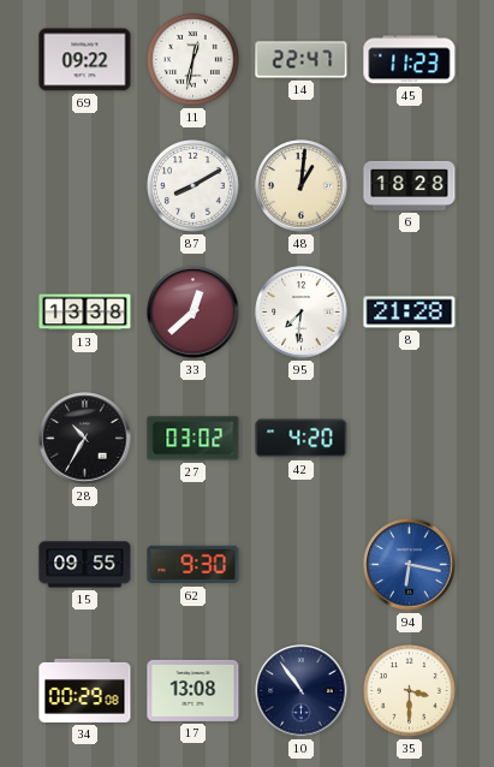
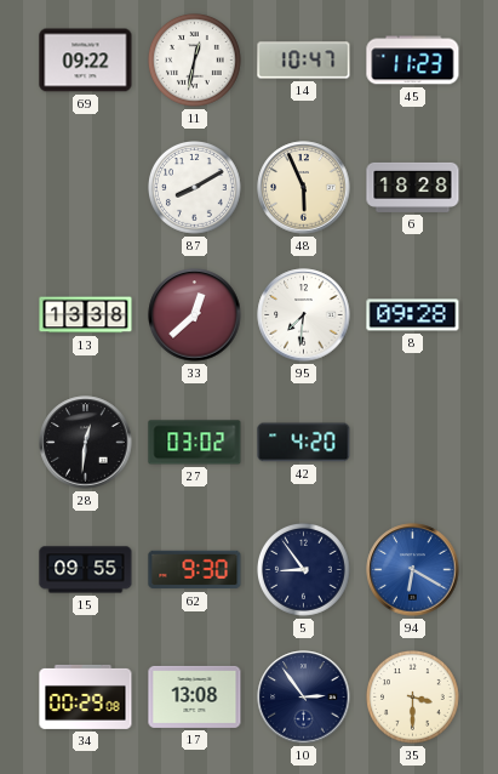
14: 22:47 -> 10:47
48: 1:01 -> 5:56
8: 21:28 -> 09:28
28: 10:35 -> 12:31
5: none -> 8:54
94: 6:17 -> 6:20
10: 10:54 -> 2:54
